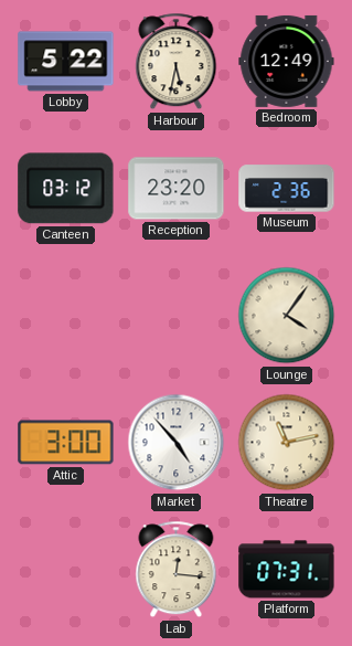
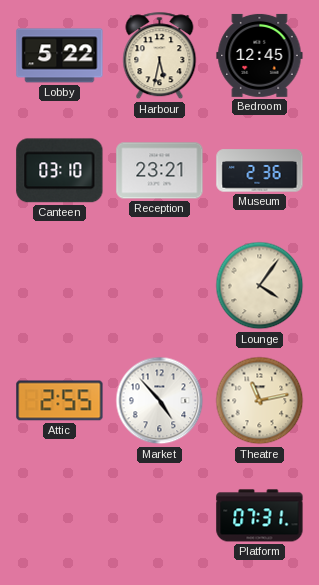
Bedroom: 12:49 -> 12:45
Canteen: 03:12 -> 03:10
Reception: 23:20 -> 23:21
Attic: 3:00 -> 2:55
Lab: 12:16 -> none
